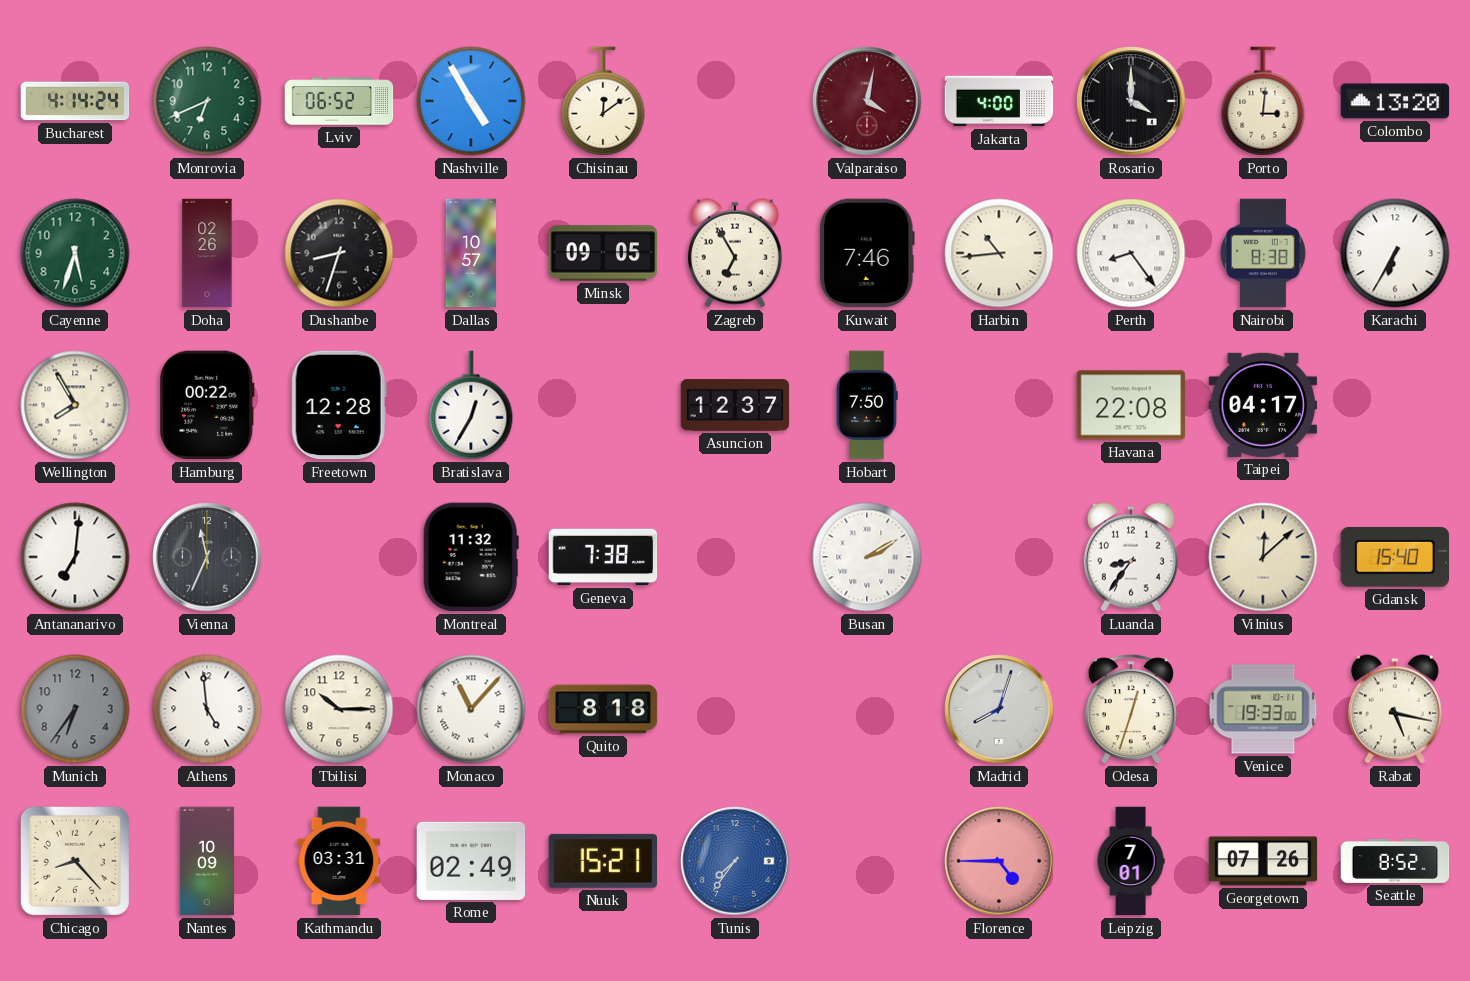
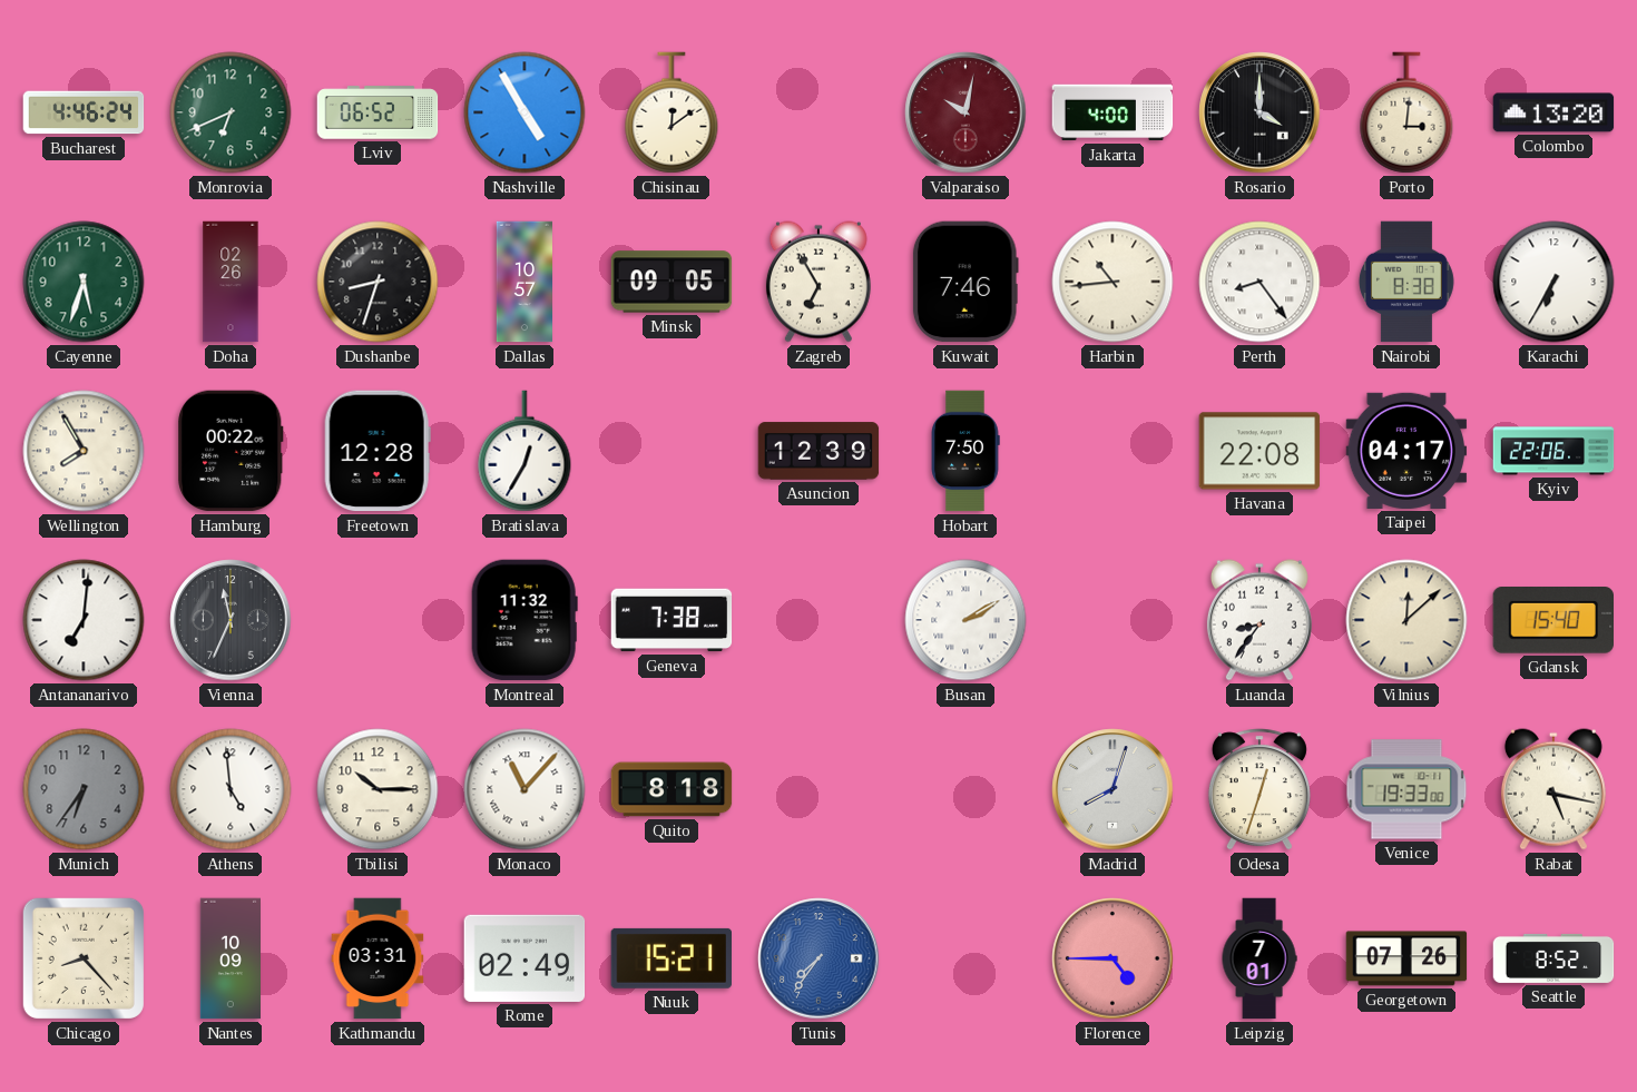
Bucharest: 4:14 -> 4:46
Valparaiso: 4:02 -> 10:02
Asuncion: 12:37 -> 12:39
Kyiv: none -> 22:06
